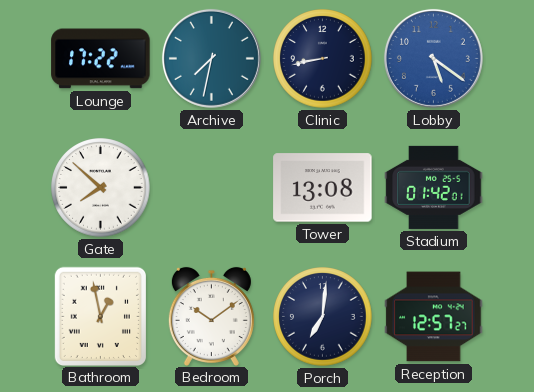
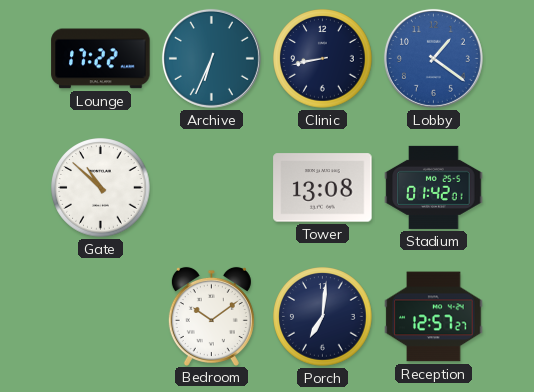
Archive: 7:32 -> 6:34
Lobby: 5:21 -> 1:21
Gate: 7:52 -> 10:52
Bathroom: 12:58 -> none
